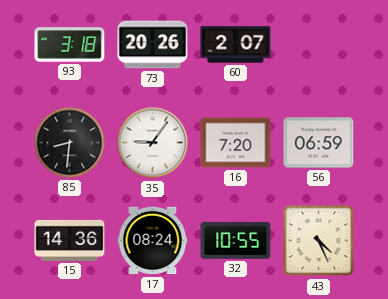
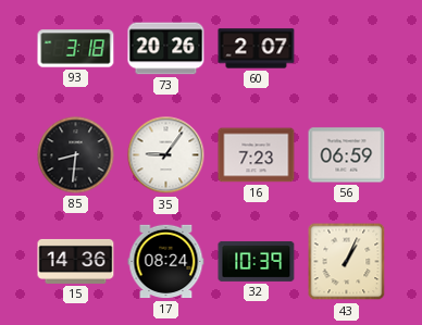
16: 7:20 -> 7:23
32: 10:55 -> 10:39
43: 4:26 -> 1:04
